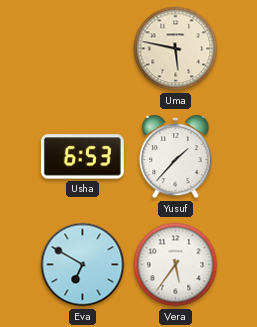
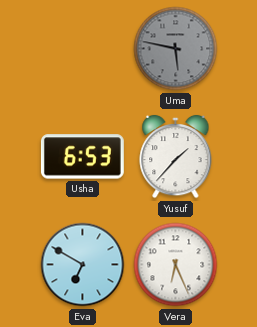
Uma dial: cream -> grey
Vera: 5:36 -> 6:26
